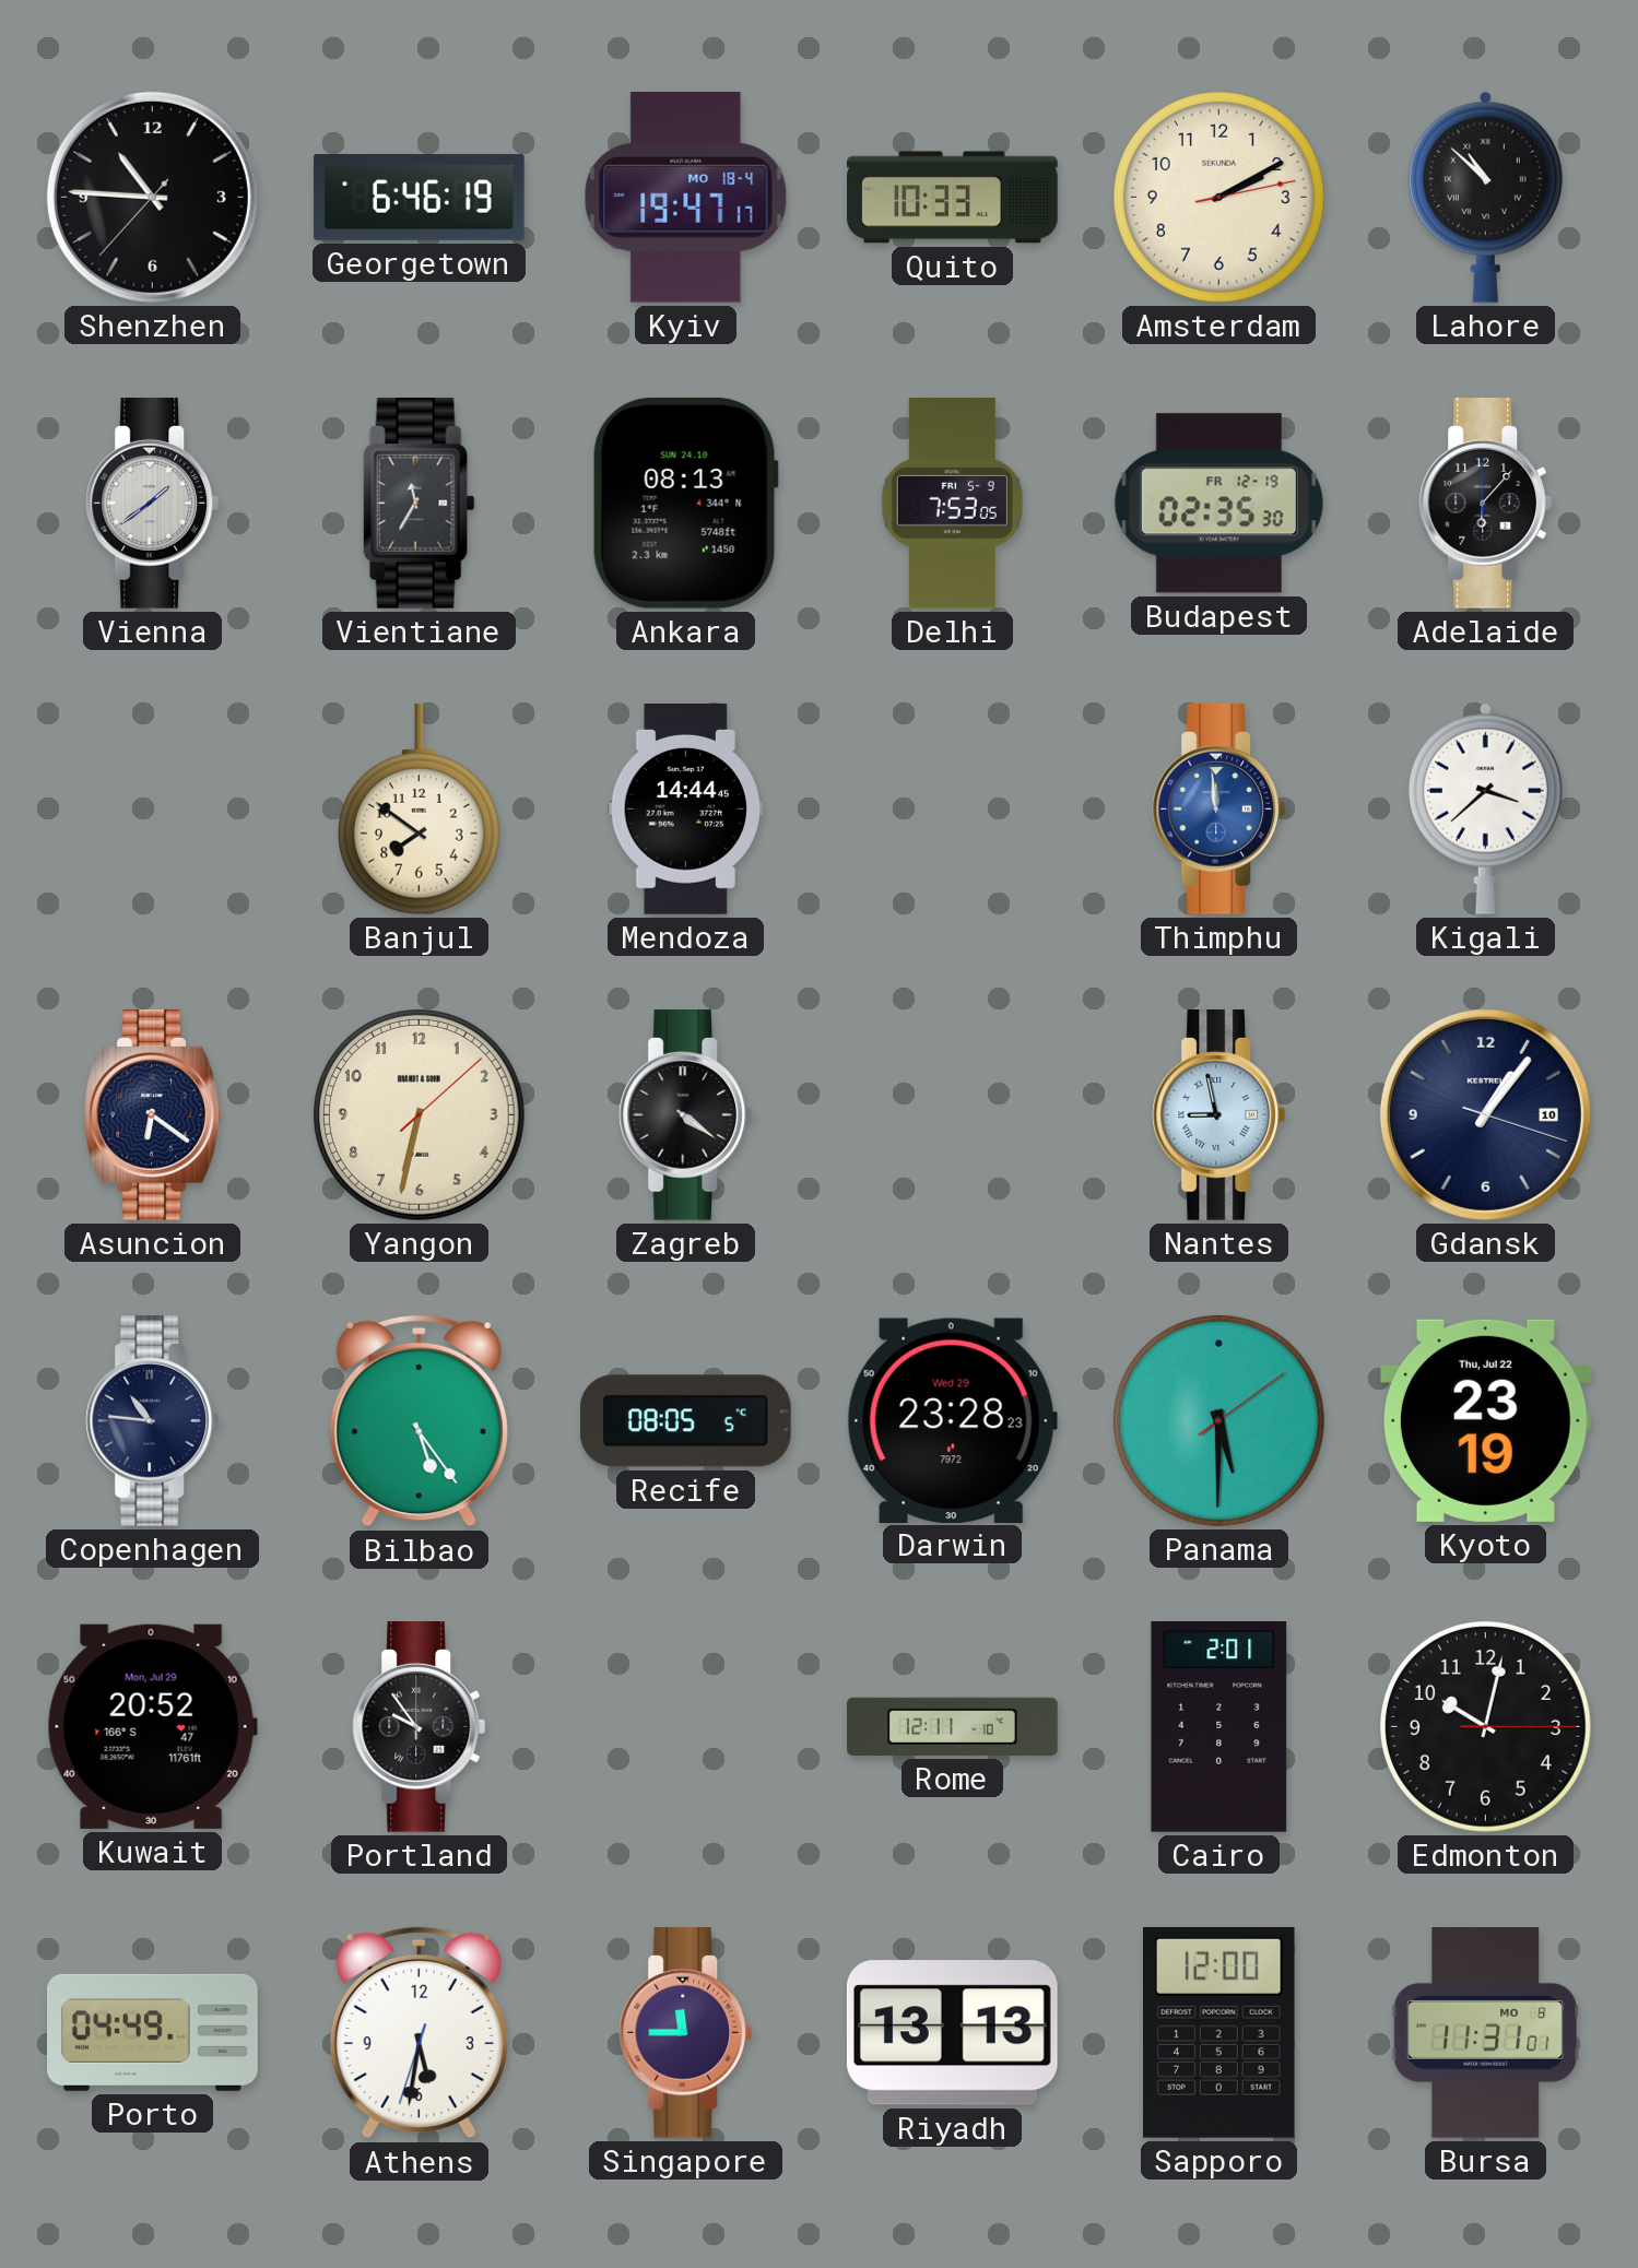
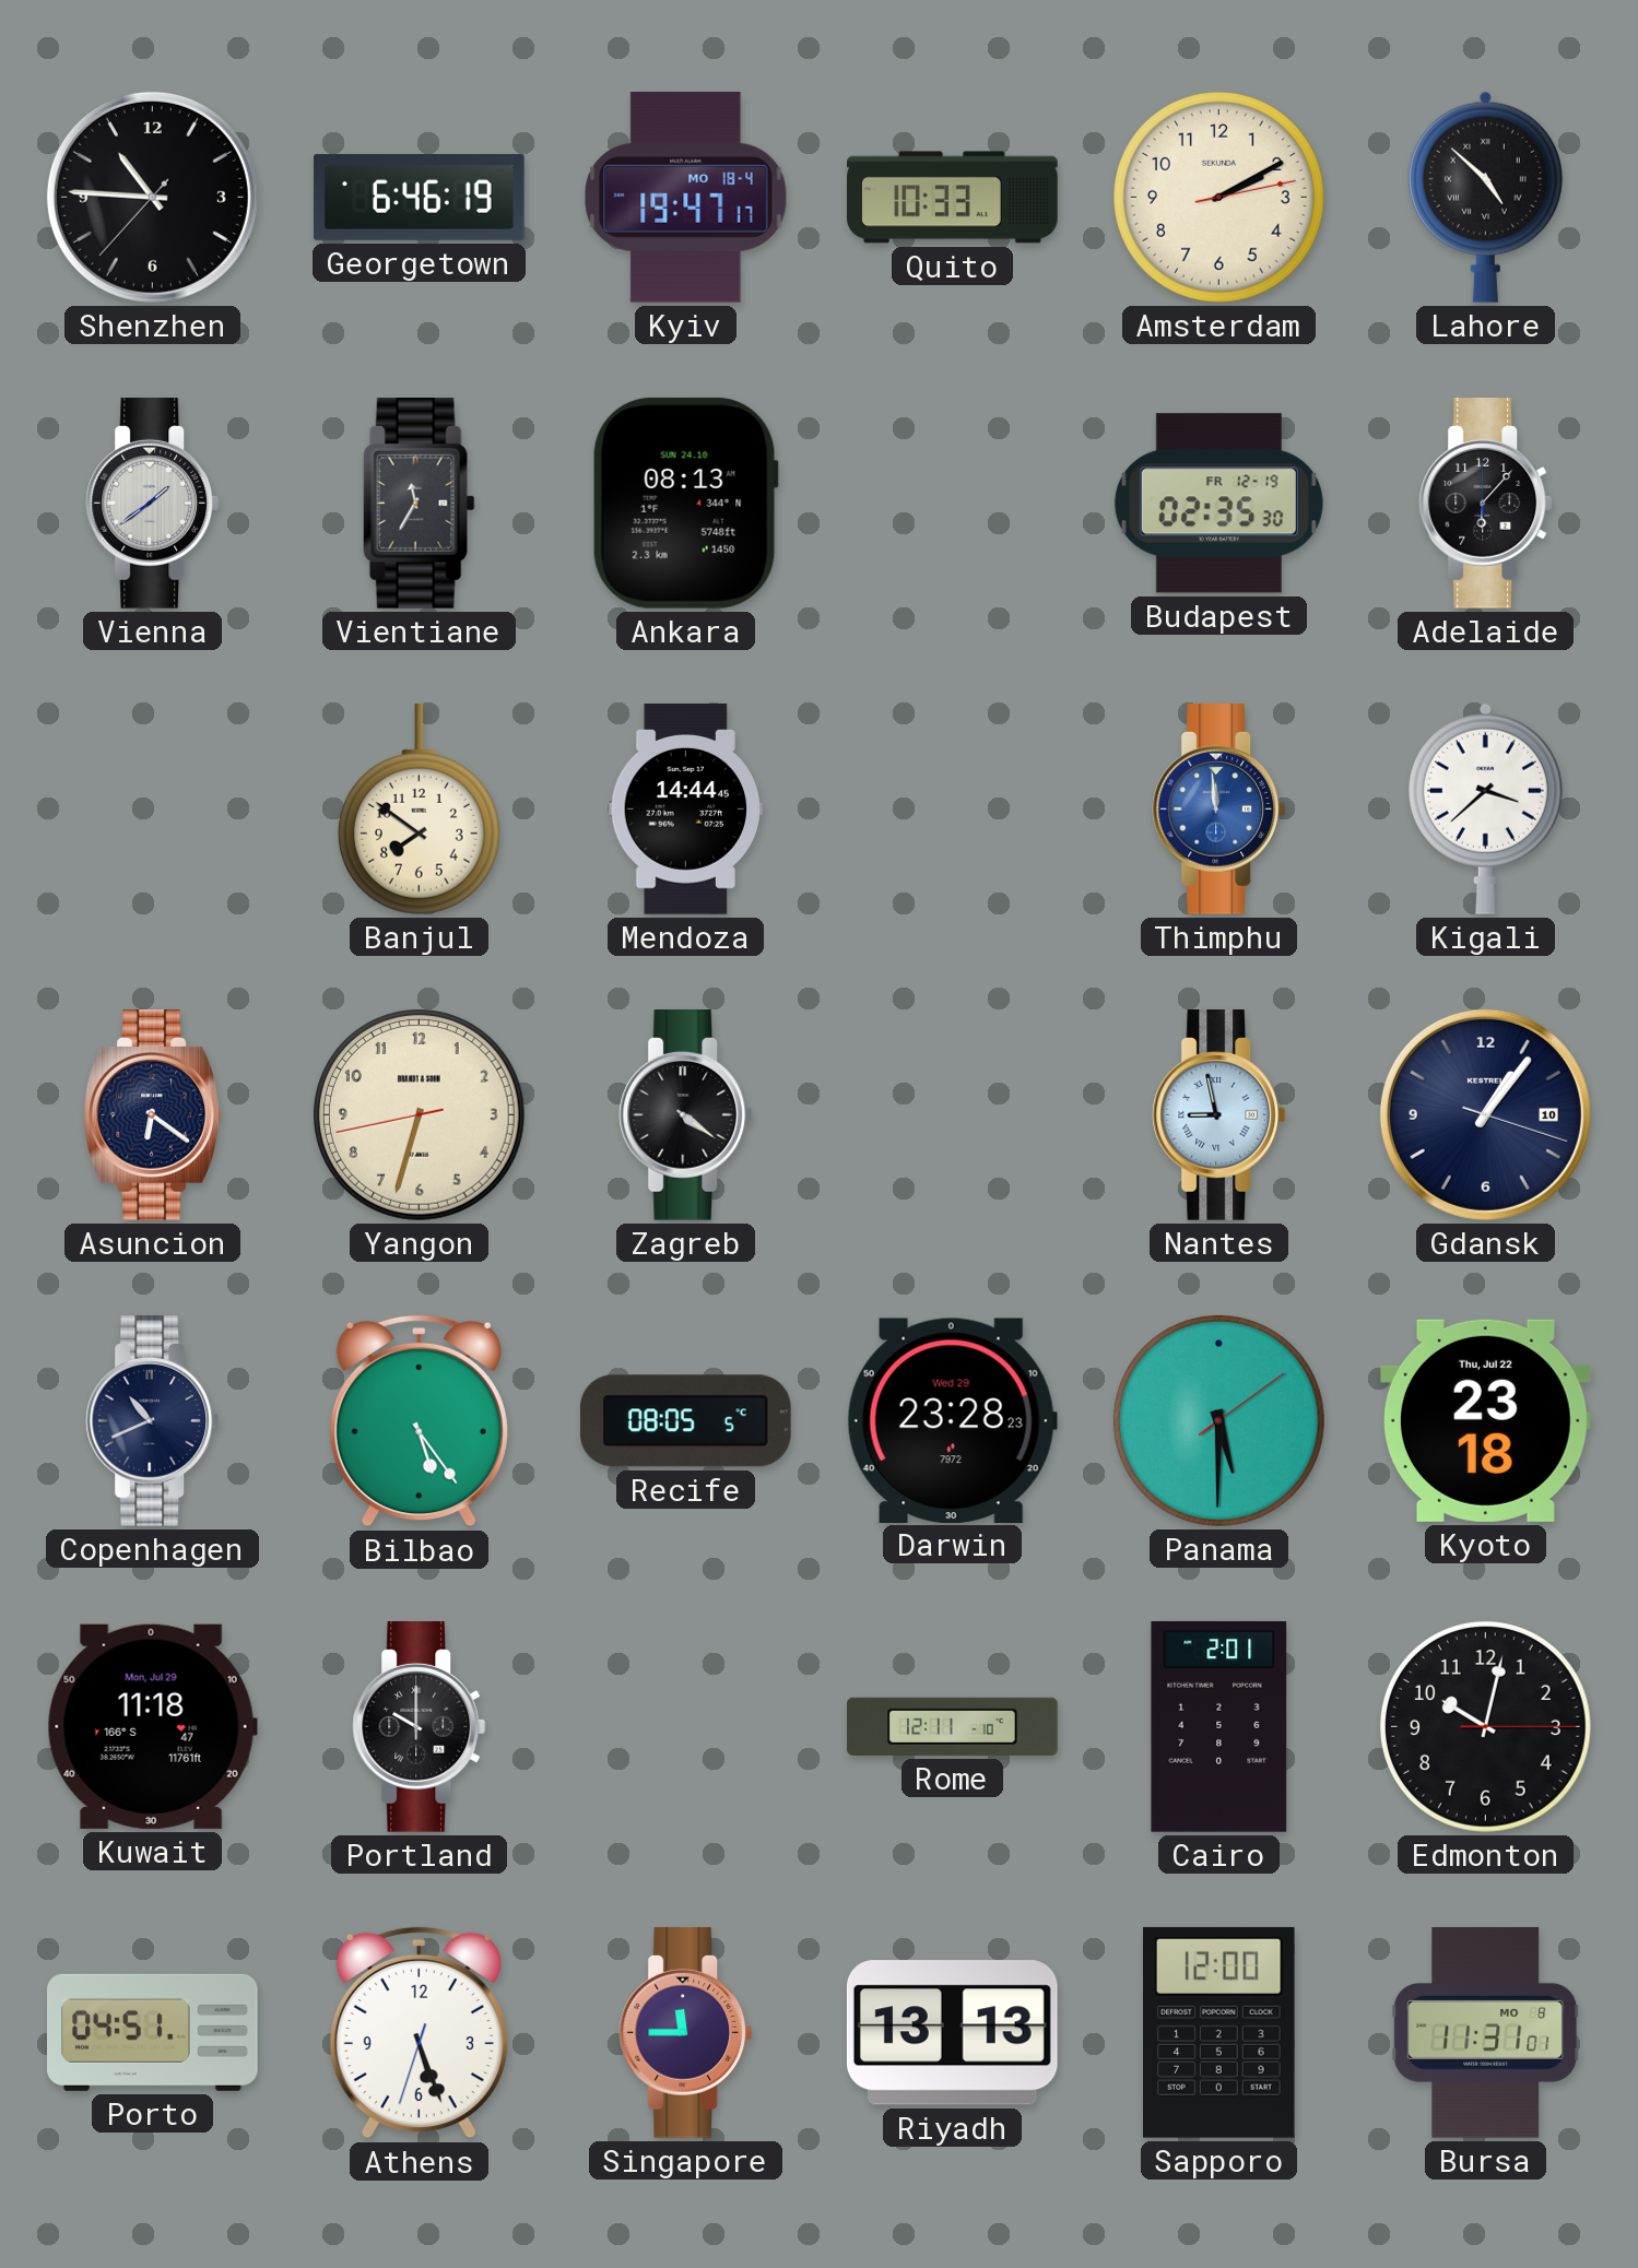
Lahore: 10:52 -> 4:52
Delhi: 7:53 -> none
Yangon: 6:32:08 -> 6:32:43
Copenhagen: 10:46 -> 10:41
Kyoto: 23:19 -> 23:18
Kuwait: 20:52 -> 11:18
Portland: 9:54 -> 10:00
Porto: 04:49 -> 04:51
Athens: 5:31 -> 5:26
